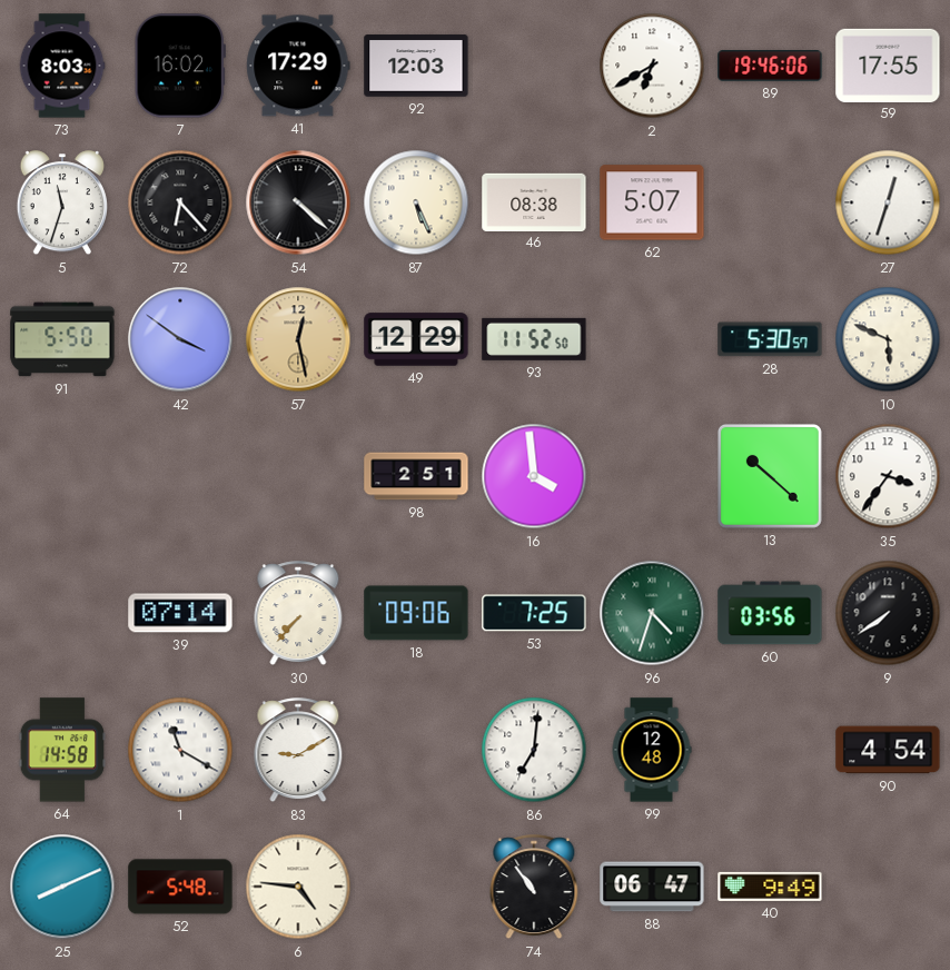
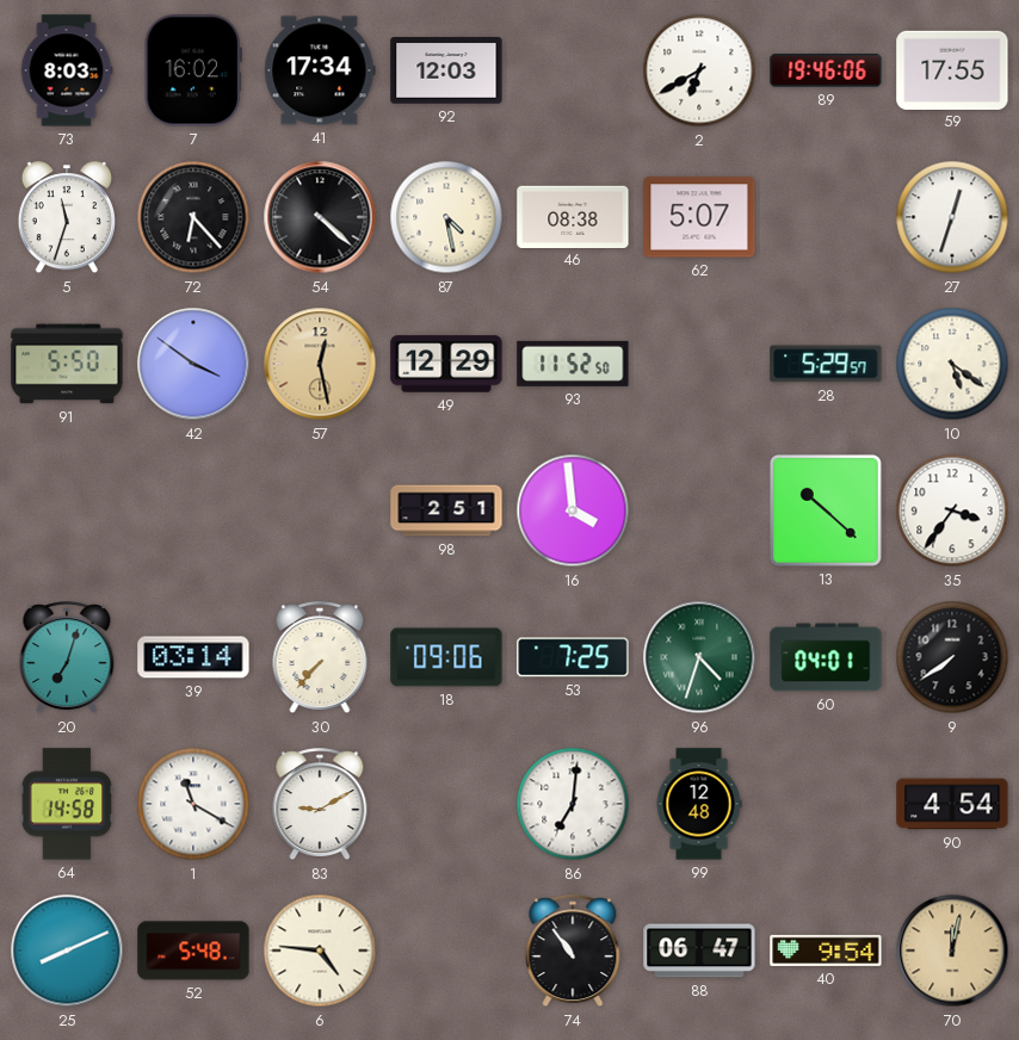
41: 17:29 -> 17:34
87: 5:26 -> 4:28
28: 5:30 -> 5:29
10: 5:49 -> 5:21
20: none -> 7:03
39: 07:14 -> 03:14
60: 03:56 -> 04:01
40: 9:49 -> 9:54
70: none -> 12:02
